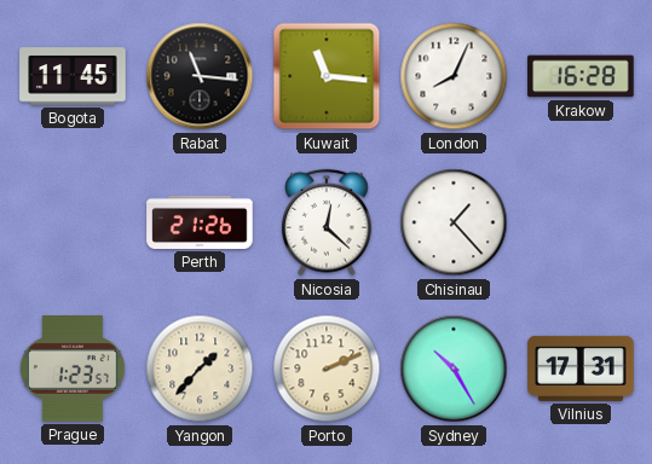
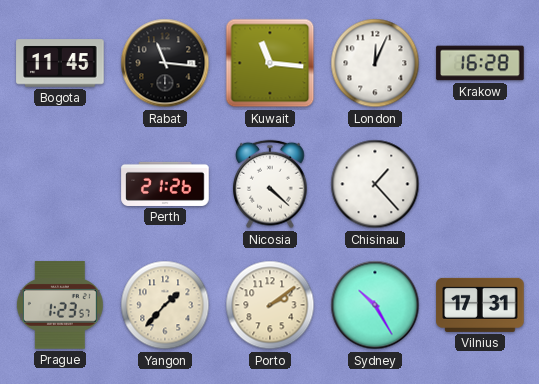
London: 8:04 -> 12:04
Nicosia: 12:22 -> 4:22
Porto: 2:11 -> 2:09
